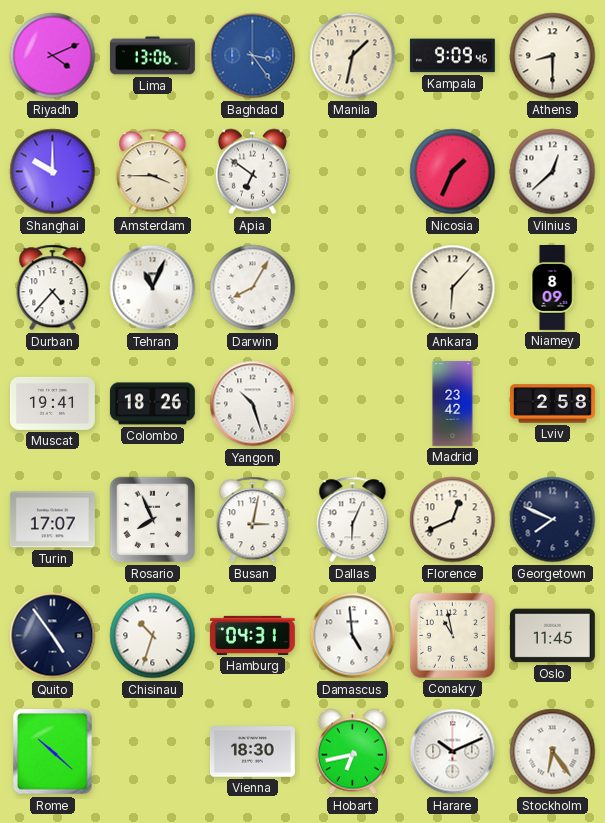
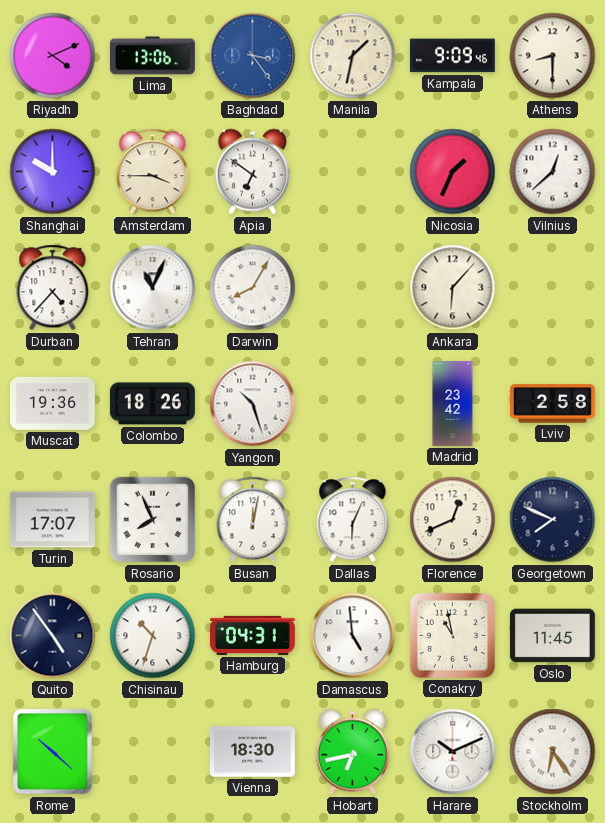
Niamey: 8:09 -> none
Muscat: 19:41 -> 19:36
Busan: 3:02 -> 12:02
